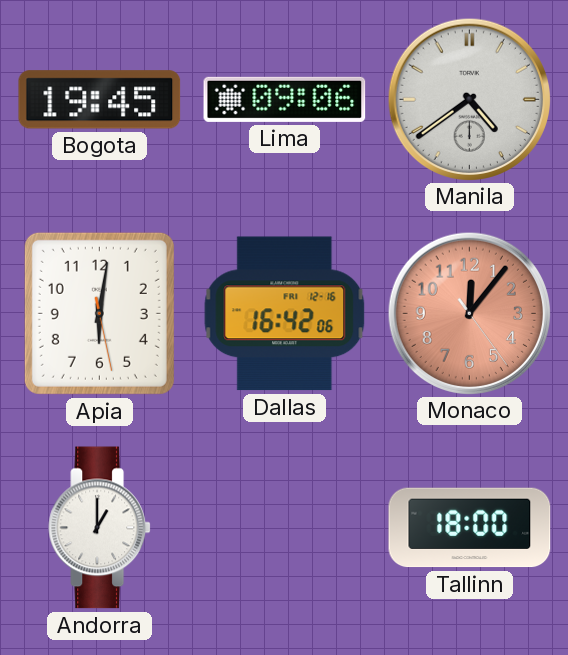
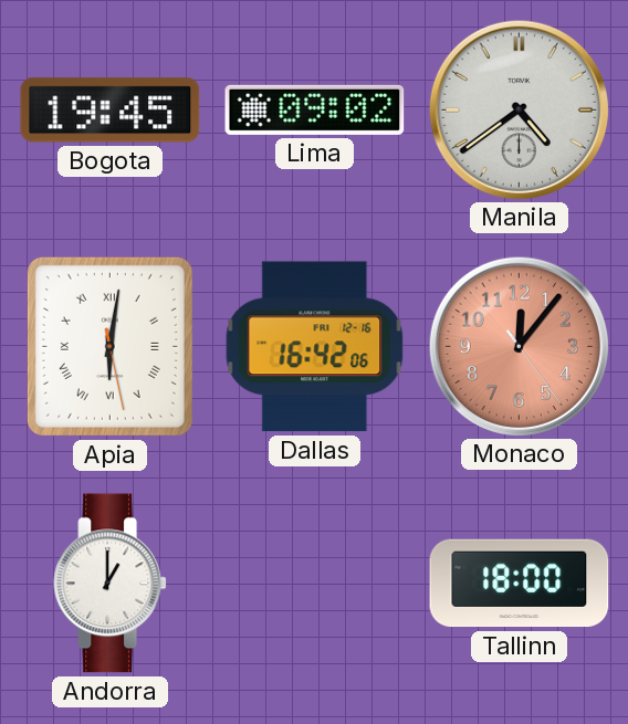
Lima: 09:06 -> 09:02
Apia numerals: Arabic -> Roman
